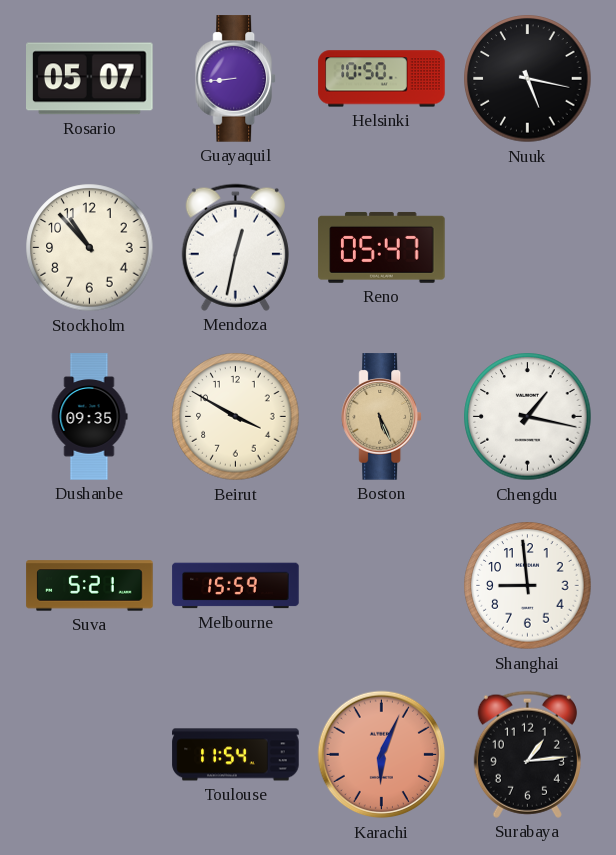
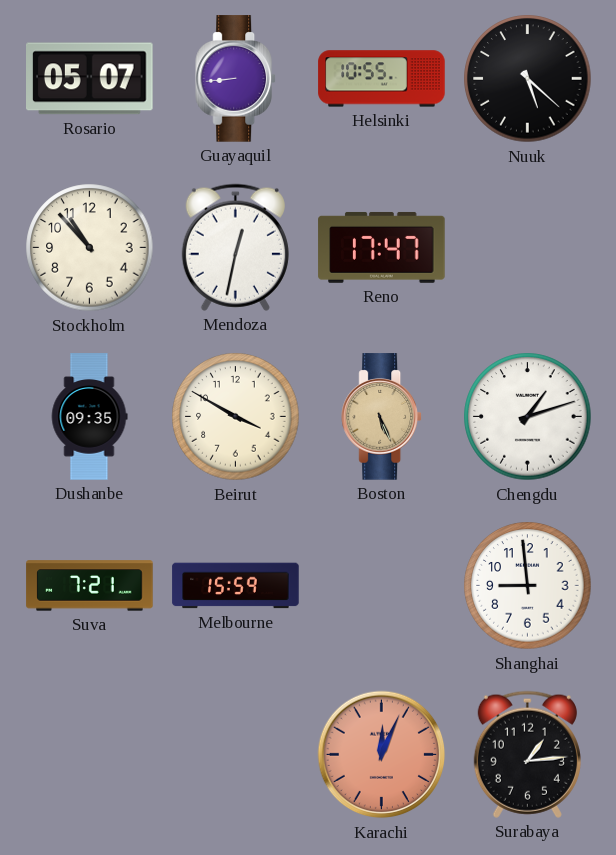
Helsinki: 10:50 -> 10:55
Nuuk: 5:17 -> 5:22
Reno: 05:47 -> 17:47
Chengdu: 1:17 -> 1:12
Suva: 5:21 -> 7:21
Toulouse: 11:54 -> none
Karachi: 6:04 -> 12:04
